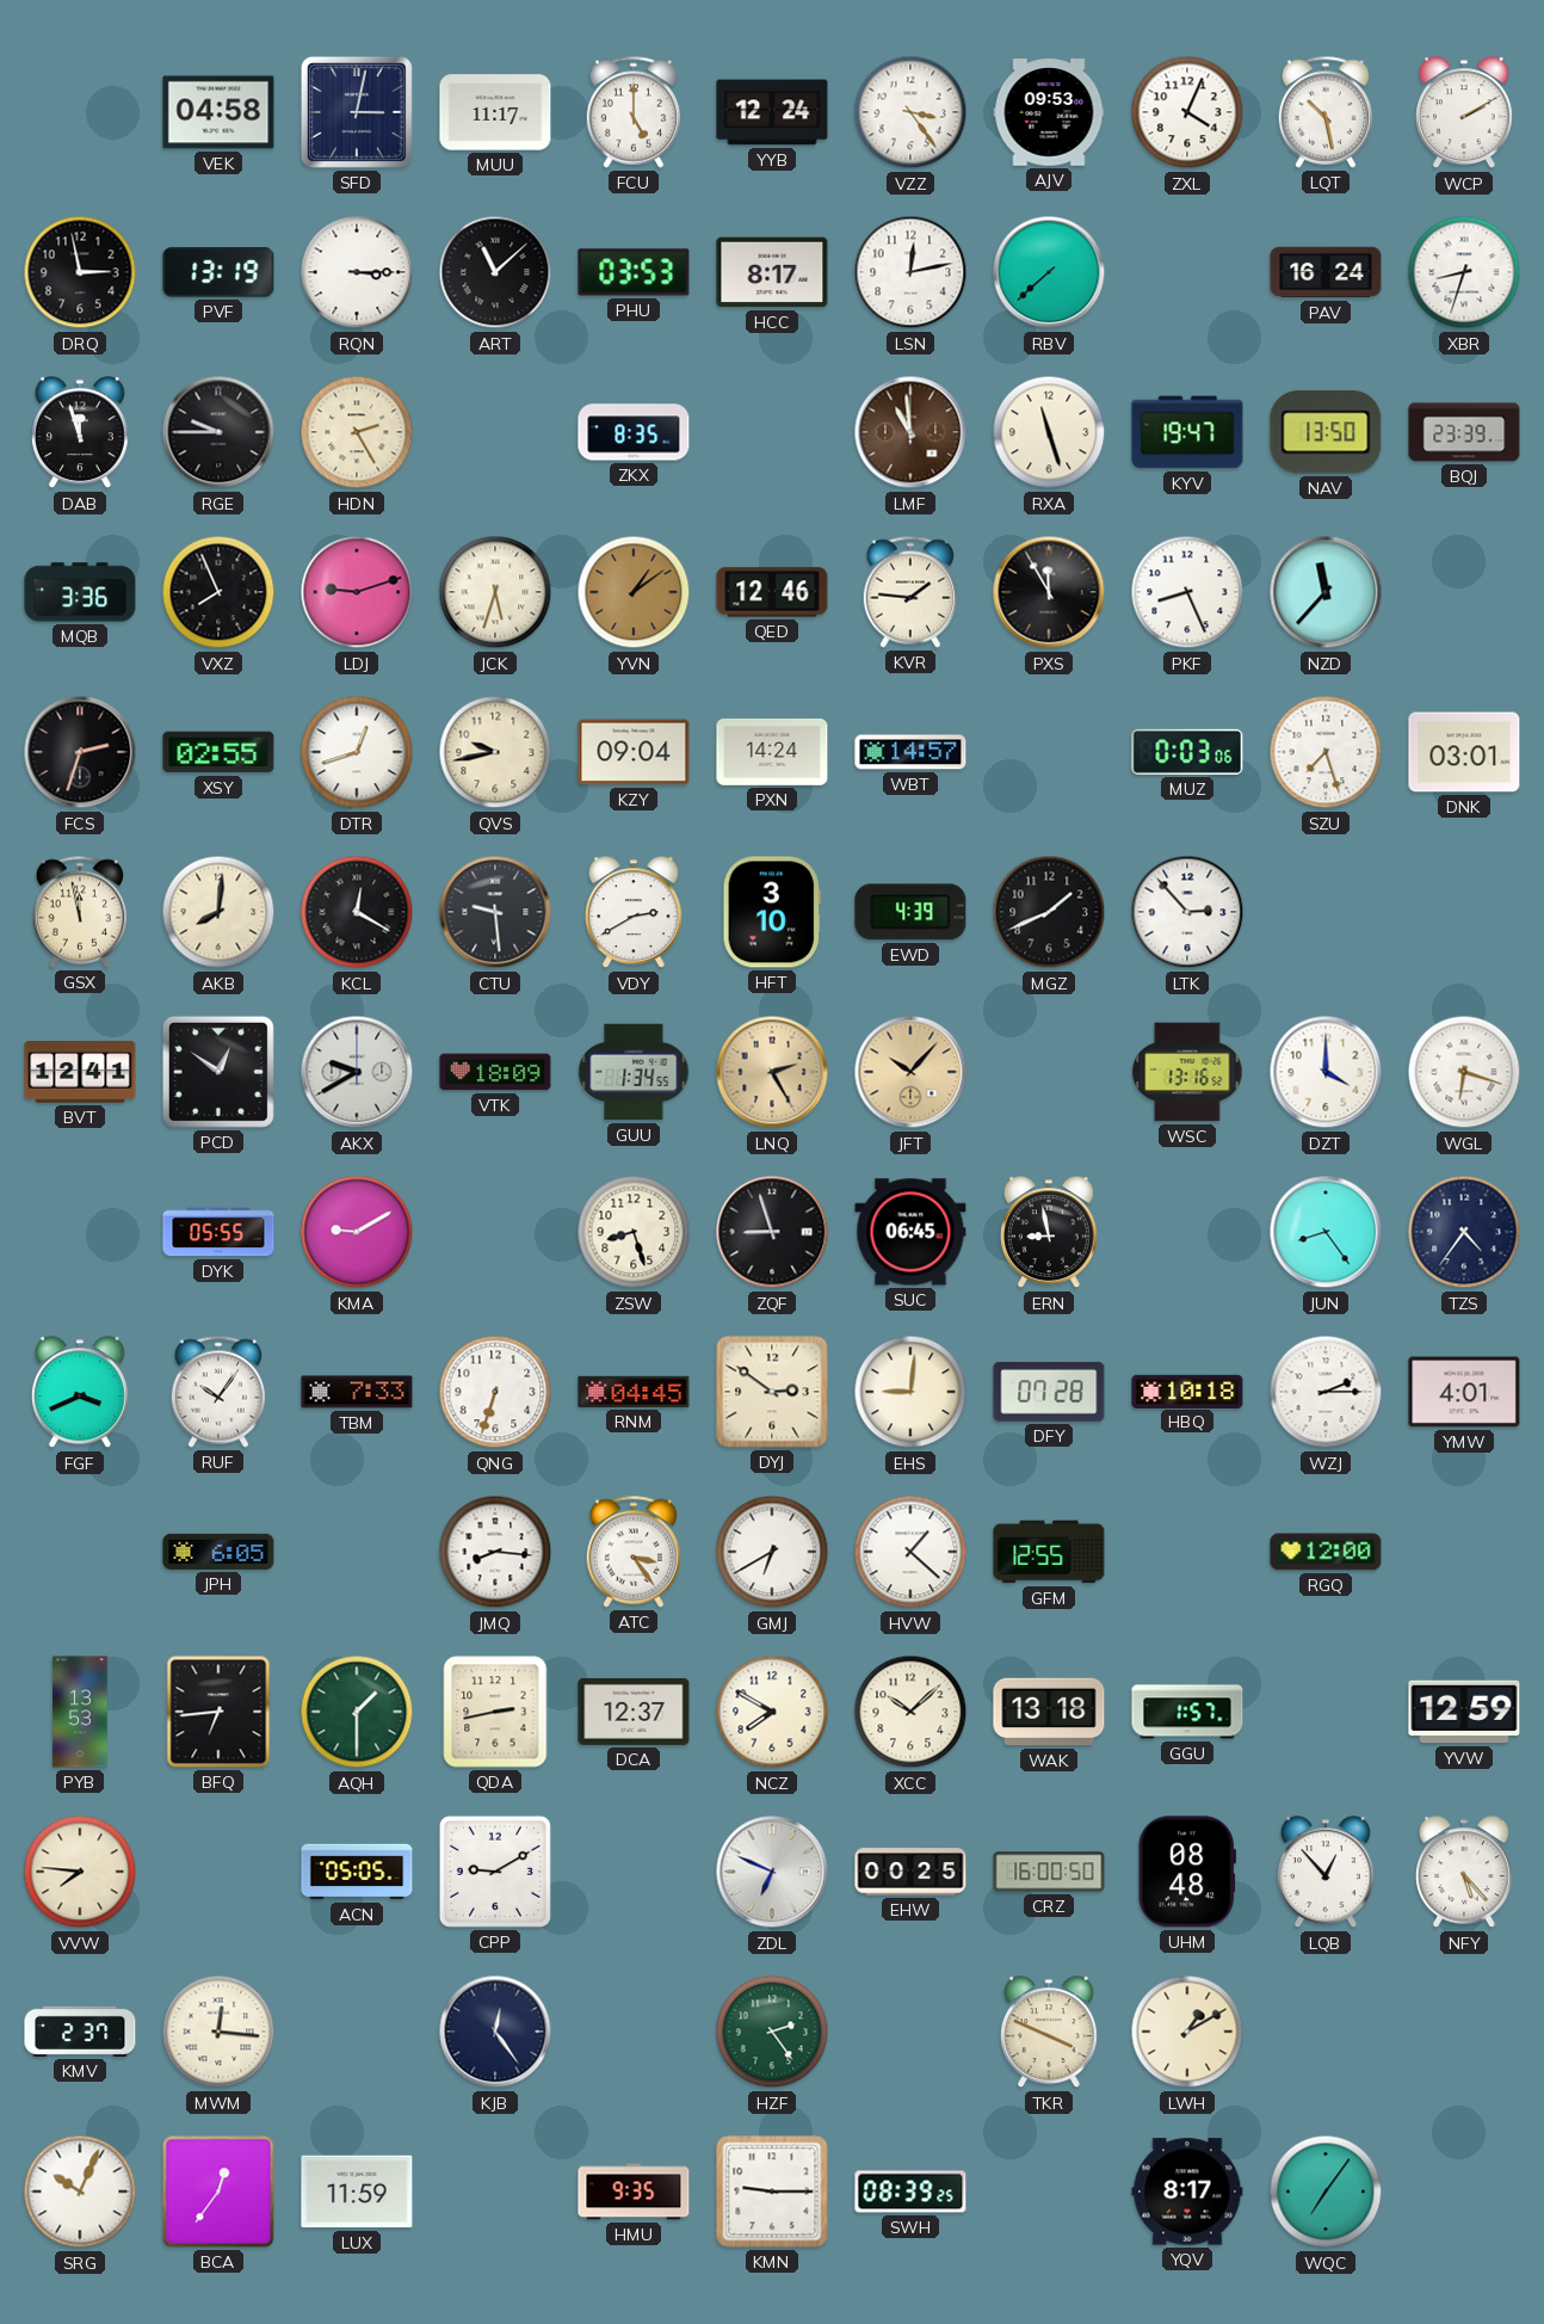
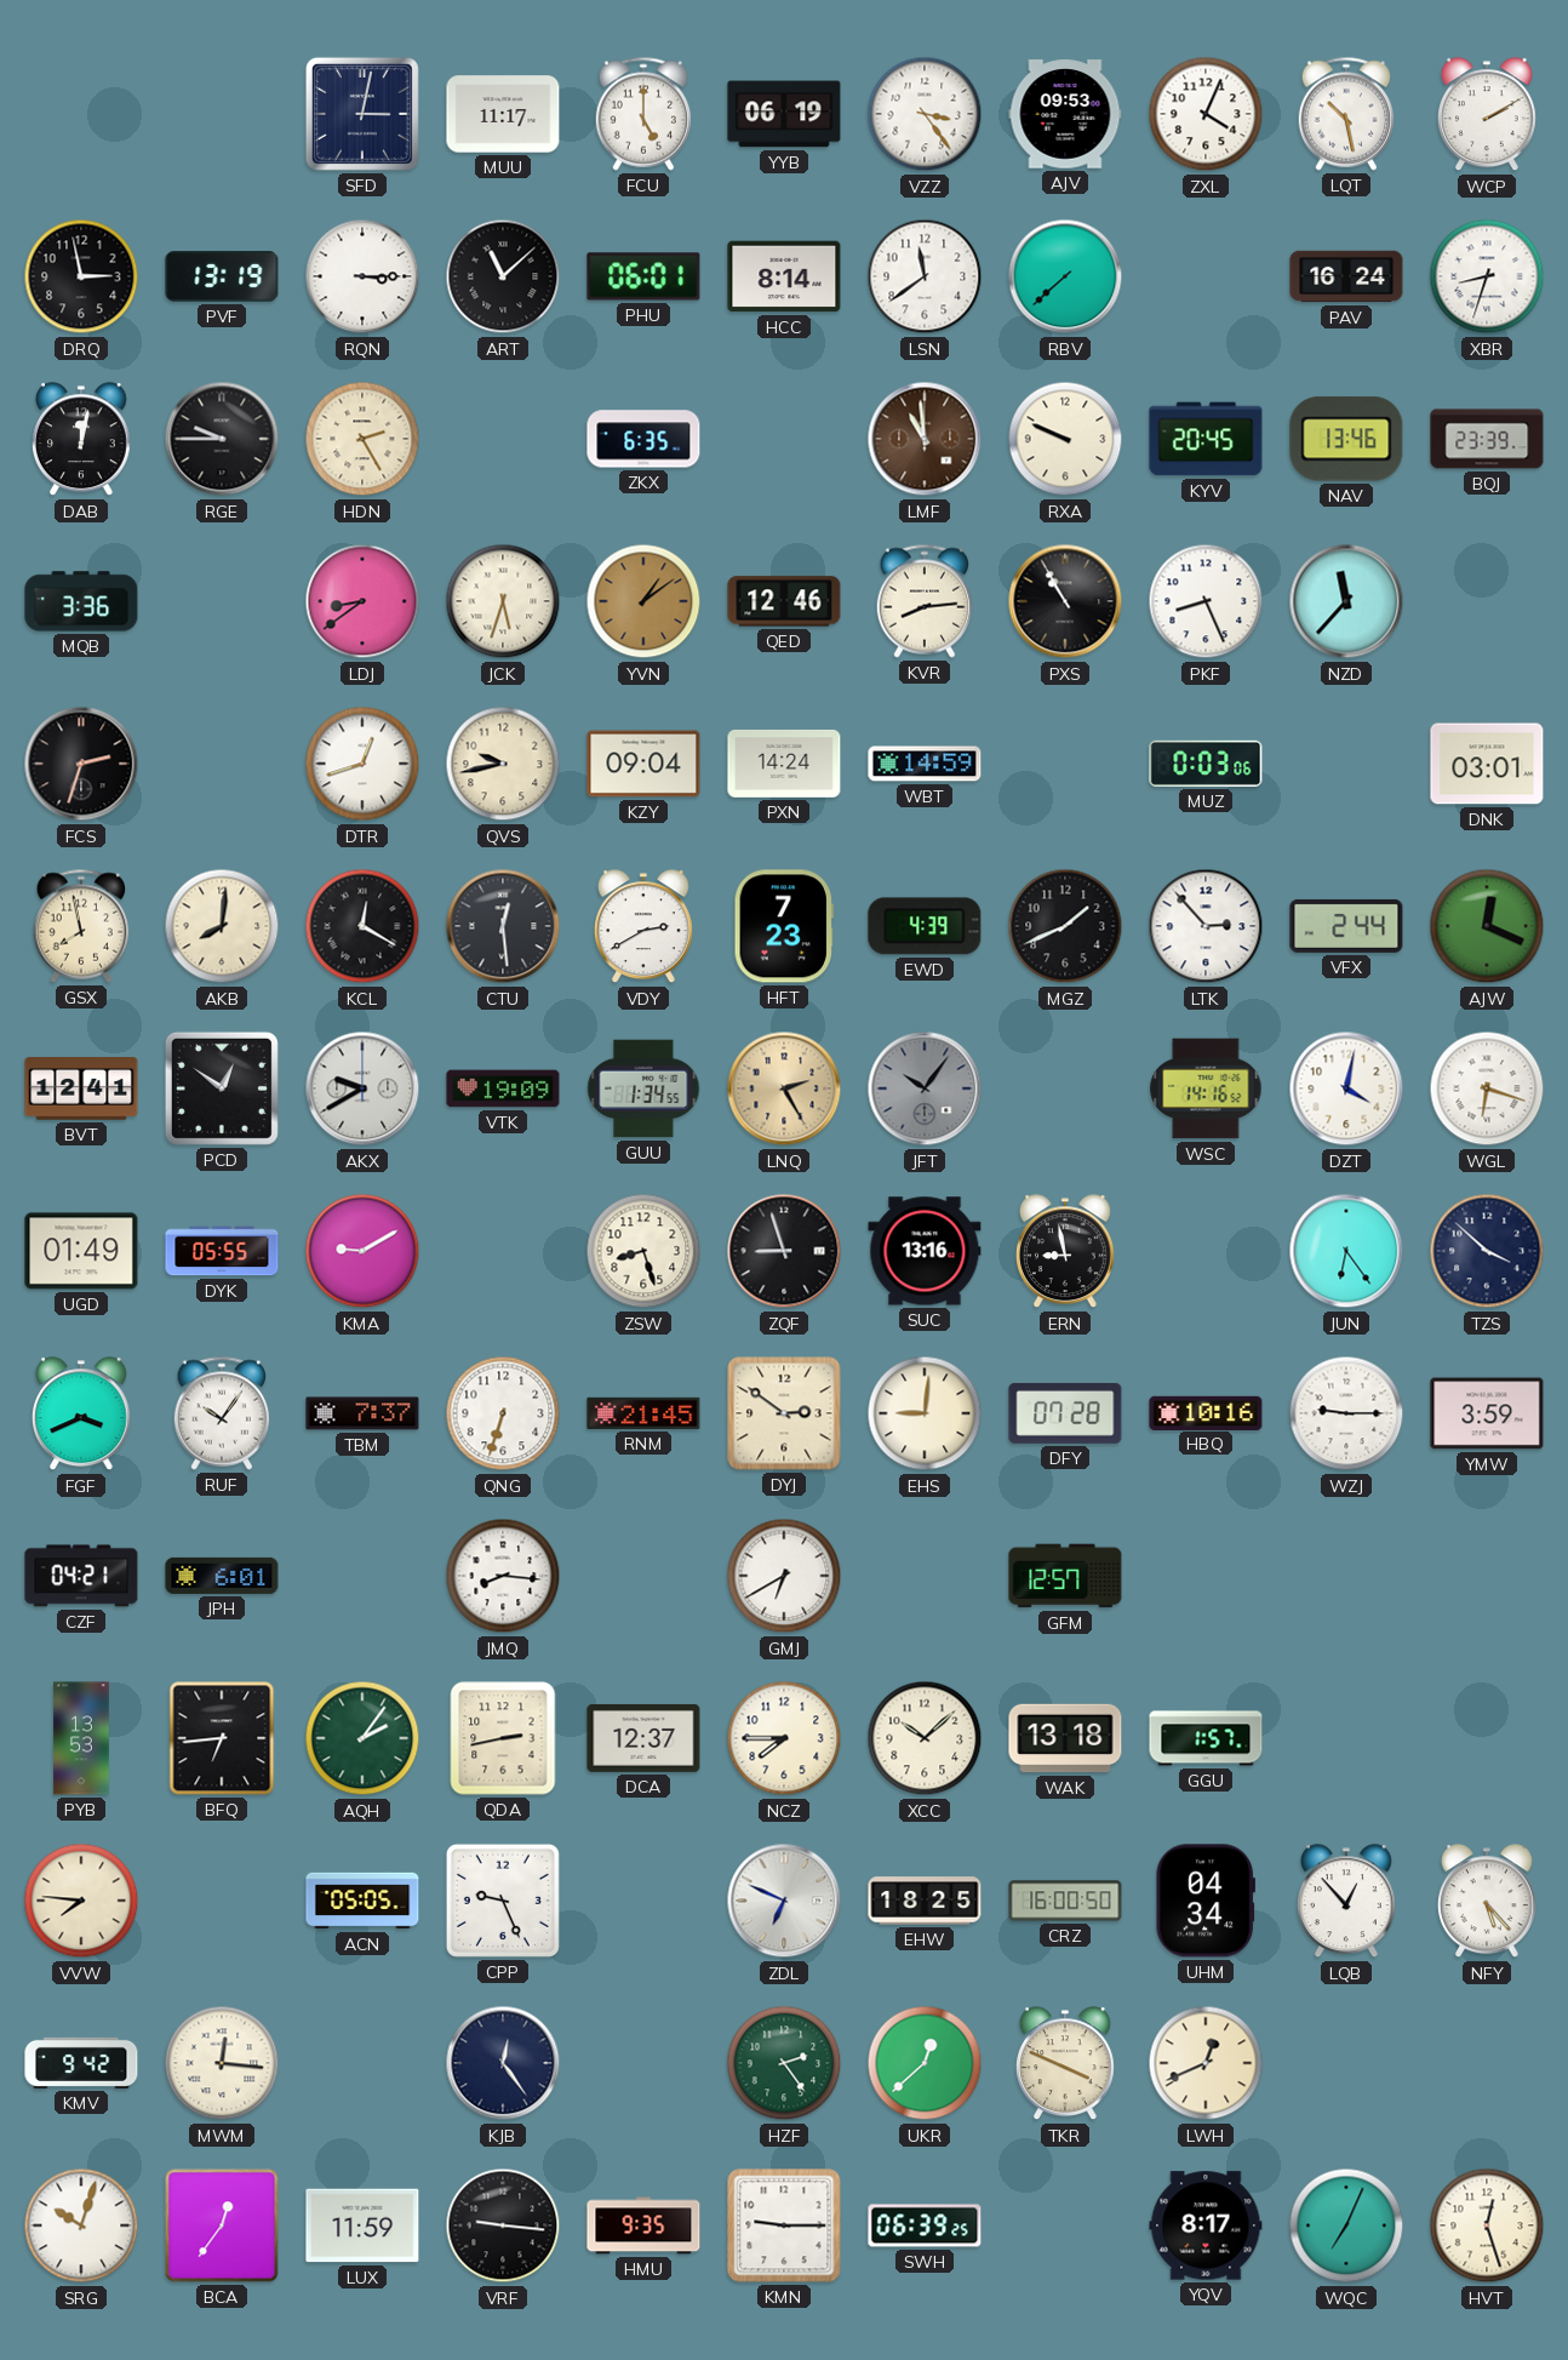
VEK: 04:58 -> none
YYB: 12:24 -> 06:19
PHU: 03:53 -> 06:01
HCC: 8:17 -> 8:14
LSN: 12:13 -> 11:39
DAB: 11:57 -> 12:02
ZKX: 8:35 -> 6:35
RXA: 11:27 -> 9:49
KYV: 19:47 -> 20:45
NAV: 13:50 -> 13:46
VXZ: 7:56 -> none
LDJ: 9:12 -> 8:39
KVR: 1:46 -> 8:14
PXS: 11:55 -> 10:55
XSY: 02:55 -> none
WBT: 14:57 -> 14:59
SZU: 7:27 -> none
GSX: 11:58 -> 7:58
CTU: 9:29 -> 12:29
HFT: 3:10 -> 7:23
VFX: none -> 2:44
AJW: none -> 12:19
VTK: 18:09 -> 19:09
JFT: 10:07 -> 10:06
JFT dial: champagne -> grey
WSC: 13:16 -> 14:16
DZT: 4:00 -> 4:02
UGD: none -> 01:49
SUC: 06:45 -> 13:16
JUN: 8:24 -> 6:24
TZS: 4:36 -> 3:52
TBM: 7:33 -> 7:37
RNM: 04:45 -> 21:45
HBQ: 10:18 -> 10:16
WZJ: 2:15 -> 9:15
YMW: 4:01 -> 3:59
CZF: none -> 04:21
JPH: 6:05 -> 6:01
ATC: 3:24 -> none
HVW: 1:22 -> none
GFM: 12:55 -> 12:57
RGQ: 12:00 -> none
AQH: 1:30 -> 2:06
NCZ: 7:50 -> 7:45
YVW: 12:59 -> none
CPP: 9:10 -> 9:26
EHW: 00:25 -> 18:25
UHM: 08:48 -> 04:34
KMV: 2:37 -> 9:42
UKR: none -> 12:38
LWH: 1:10 -> 12:41
SRG: 10:04 -> 10:03
VRF: none -> 9:16
SWH: 08:39 -> 06:39
WQC: 7:06 -> 7:04
HVT: none -> 12:27
